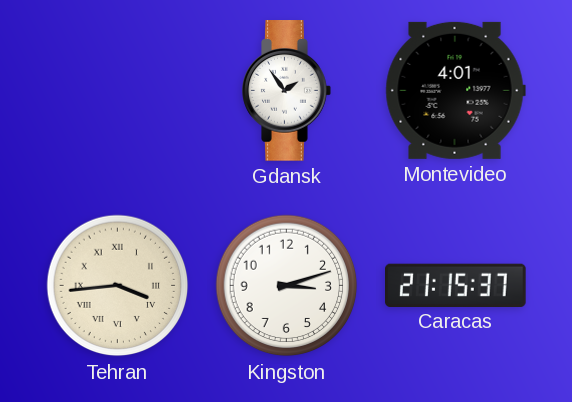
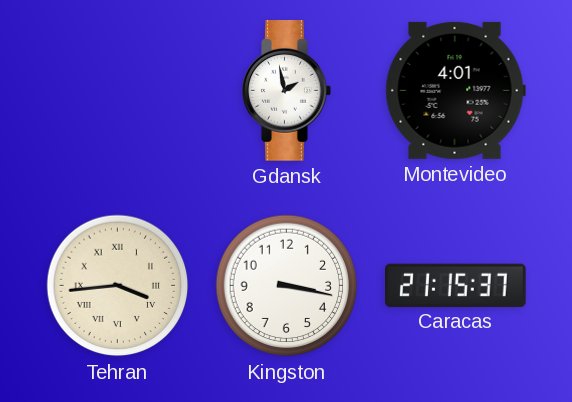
Gdansk: 1:54 -> 1:58
Kingston: 3:12 -> 3:17
